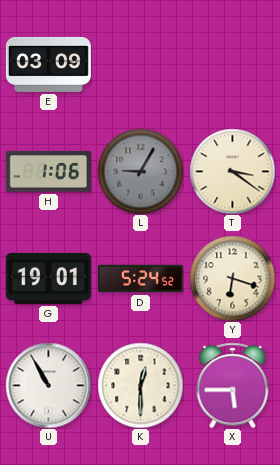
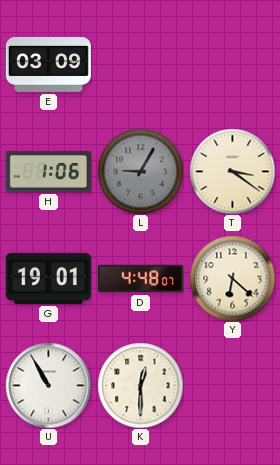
D: 5:24 -> 4:48
Y: 6:18 -> 6:22
X: 5:45 -> none
